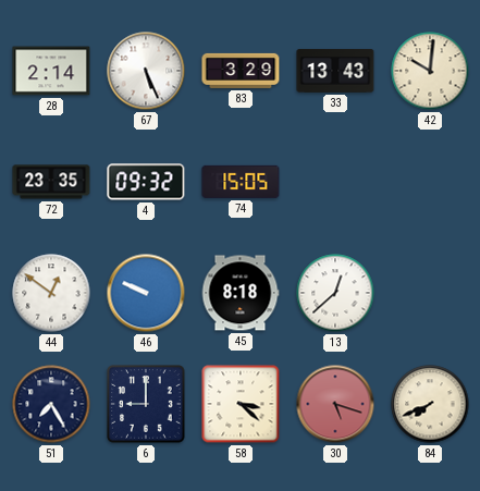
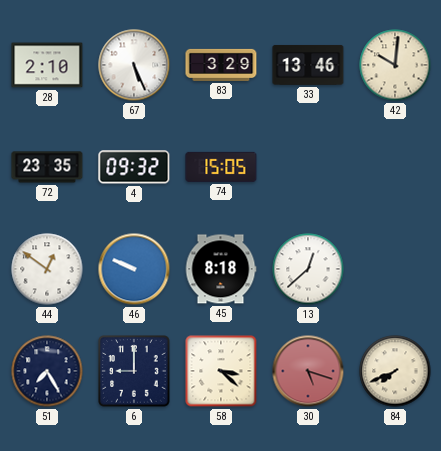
28: 2:14 -> 2:10
33: 13:43 -> 13:46
